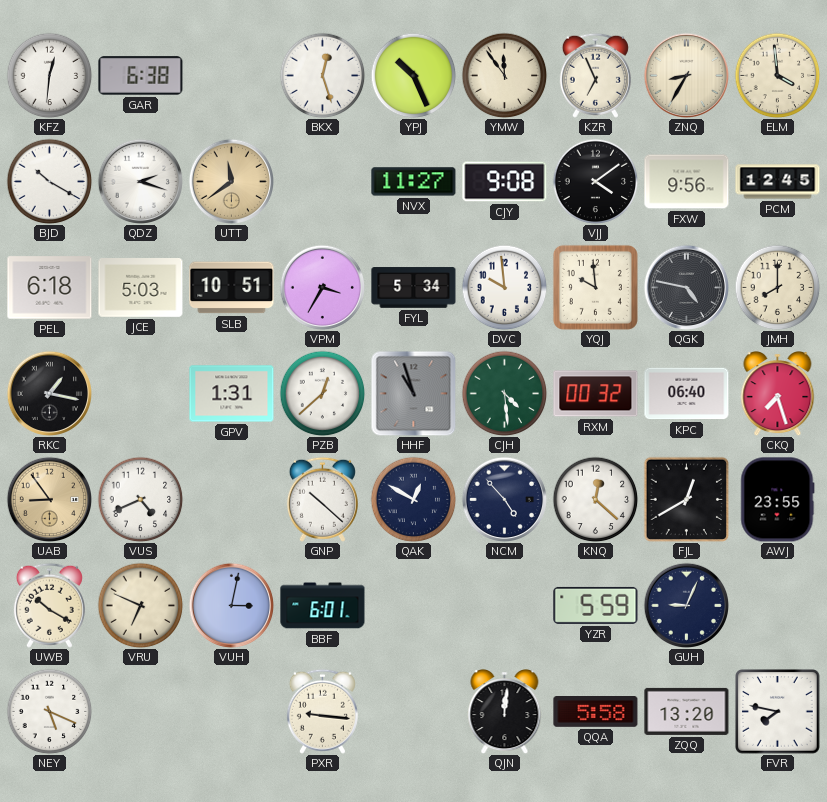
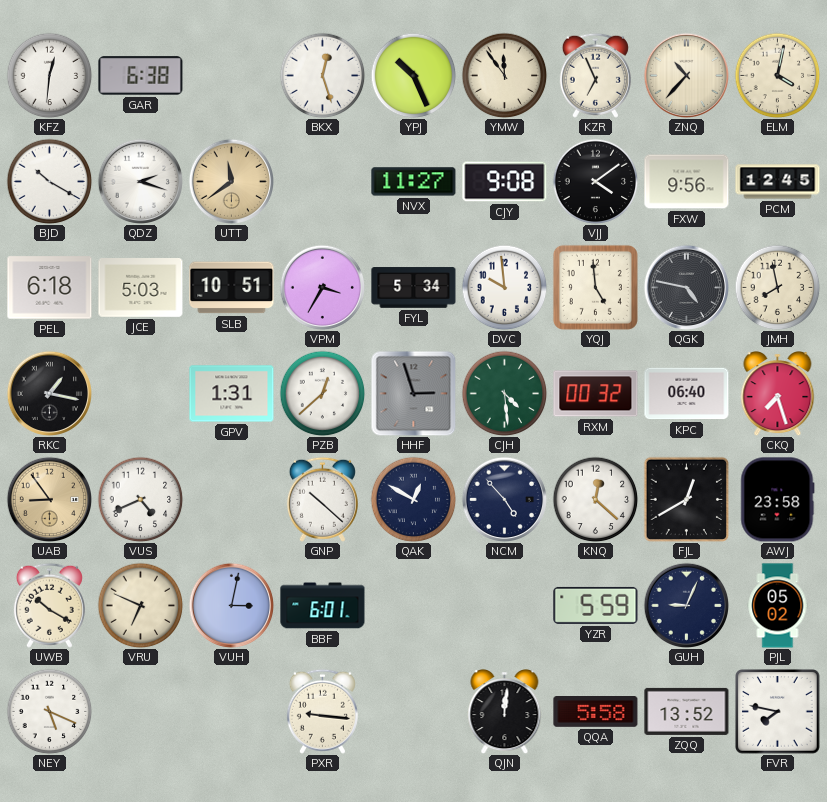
ZNQ: 8:35 -> 10:37
ELM: 3:59 -> 4:02
YQJ: 9:59 -> 4:59
JMH: 8:00 -> 7:58
HHF: 10:57 -> 2:57
AWJ: 23:55 -> 23:58
PJL: none -> 05:02
ZQQ: 13:20 -> 13:52
